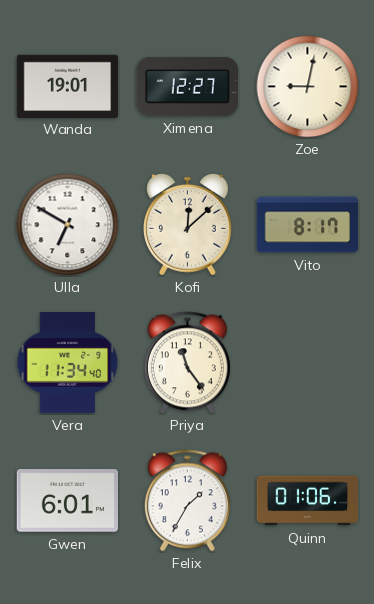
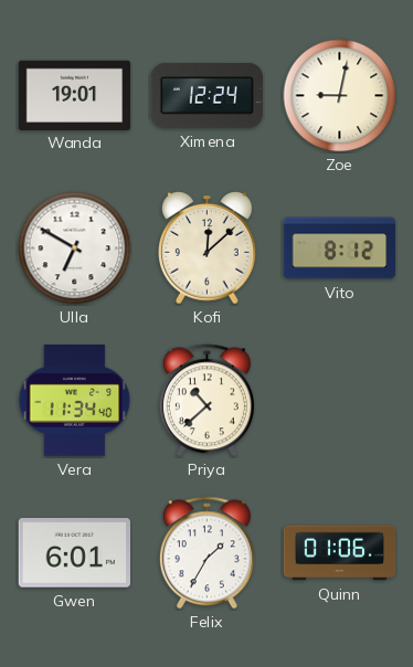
Ximena: 12:27 -> 12:24
Vito: 8:17 -> 8:12
Priya: 11:24 -> 10:38
